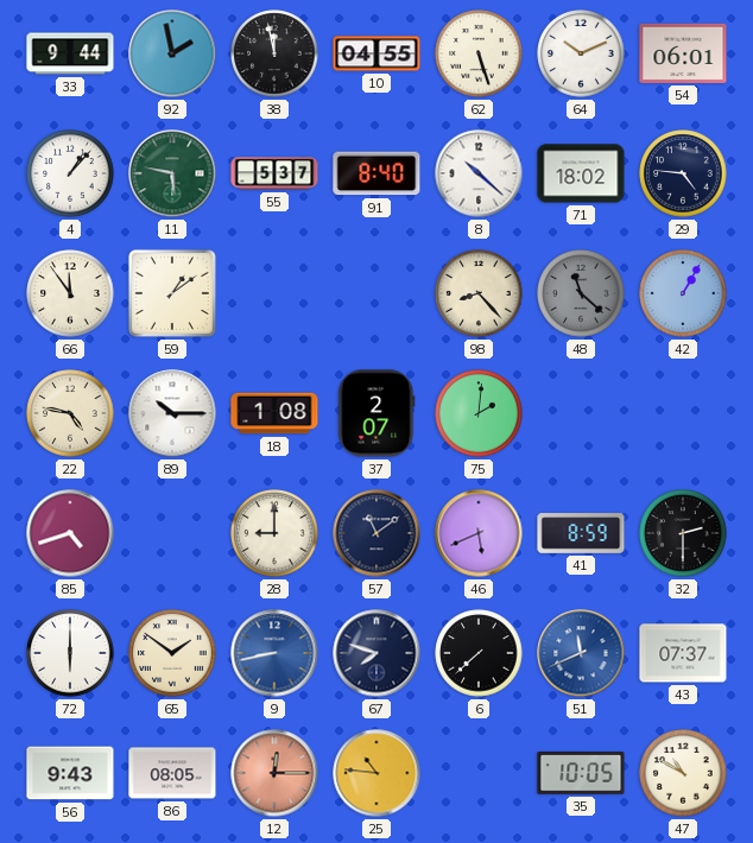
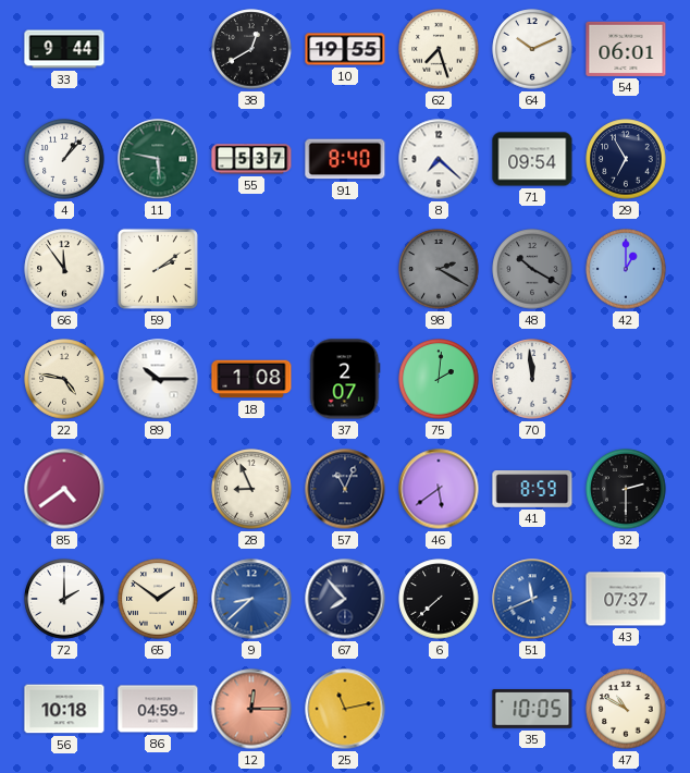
92: 1:58 -> none
38: 11:58 -> 12:40
10: 04:55 -> 19:55
62: 5:27 -> 7:27
8: 10:22 -> 7:22
71: 18:02 -> 09:54
29: 4:46 -> 6:55
59: 1:09 -> 2:09
98: 8:23 -> 2:20
98 dial: cream -> grey
48: 11:22 -> 10:20
42: 1:05 -> 1:00
70: none -> 11:59
85: 4:42 -> 4:39
28: 9:00 -> 8:56
57: 11:09 -> 11:04
46: 5:41 -> 5:39
72: 6:00 -> 2:00
9: 8:43 -> 8:38
67: 7:48 -> 7:53
56: 9:43 -> 10:18
86: 08:05 -> 04:59
25: 10:46 -> 11:13
